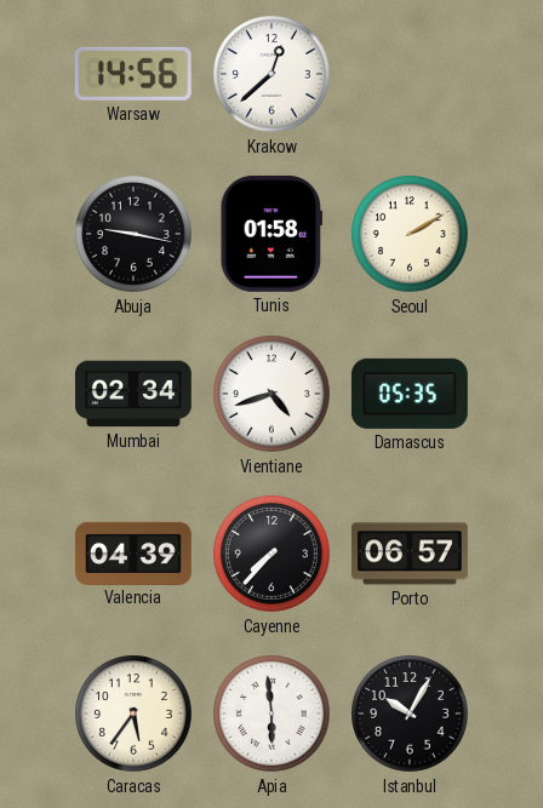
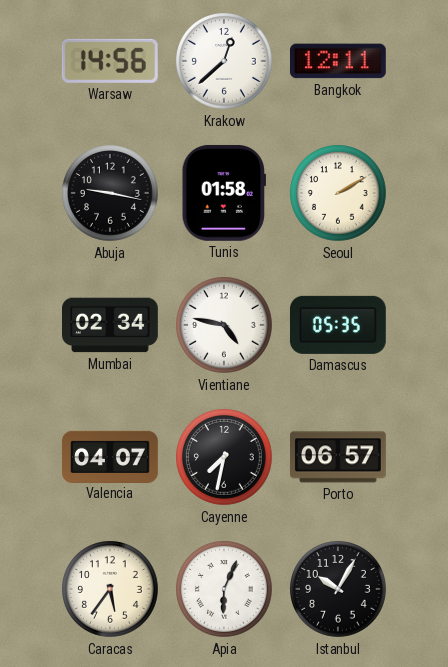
Bangkok: none -> 12:11
Vientiane: 4:42 -> 4:47
Valencia: 04:39 -> 04:07
Cayenne: 7:37 -> 7:32
Apia: 5:59 -> 6:04
